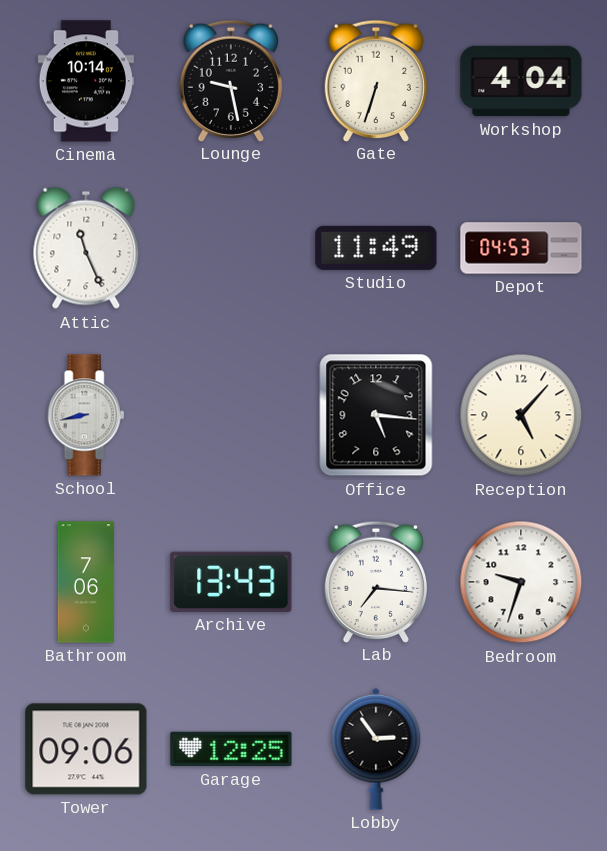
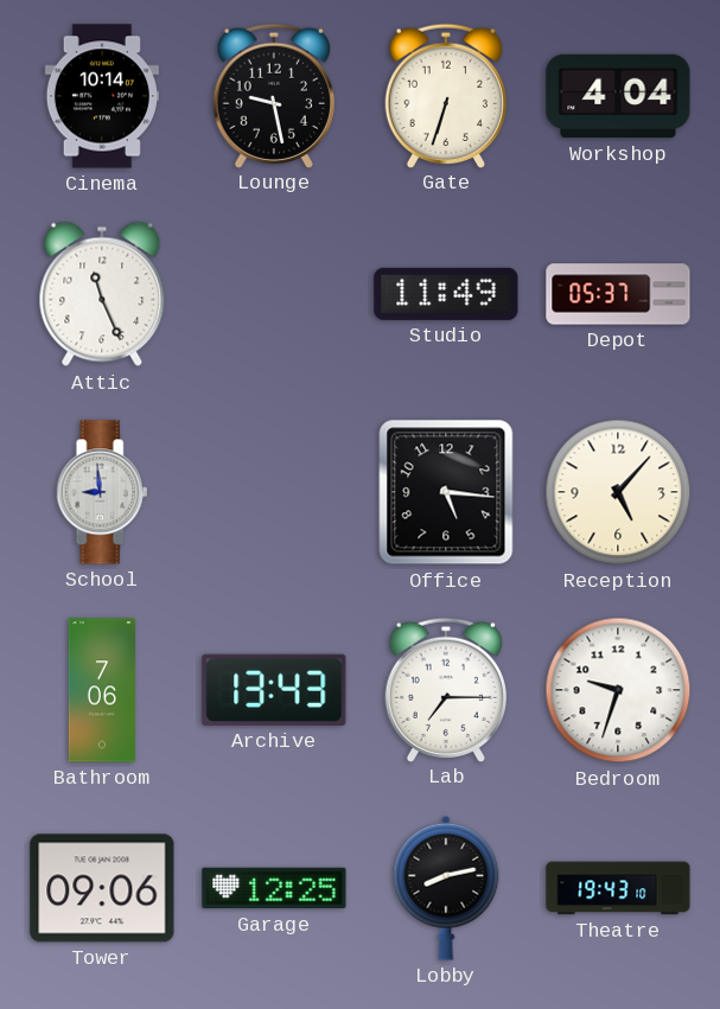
Depot: 04:53 -> 05:37
School: 8:43 -> 8:59
Lab: 7:16 -> 7:15
Lobby: 2:54 -> 8:13
Theatre: none -> 19:43
